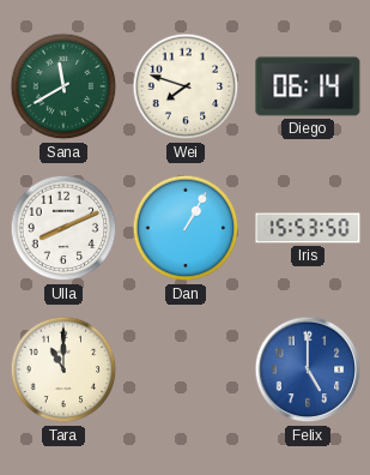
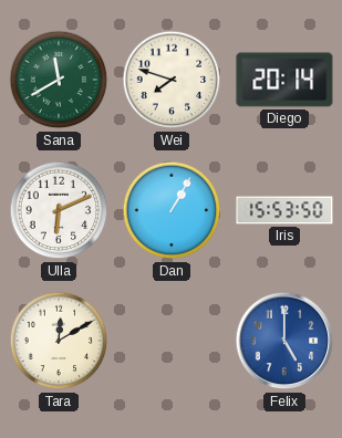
Diego: 06:14 -> 20:14
Ulla: 8:11 -> 6:11
Tara: 11:00 -> 12:10
